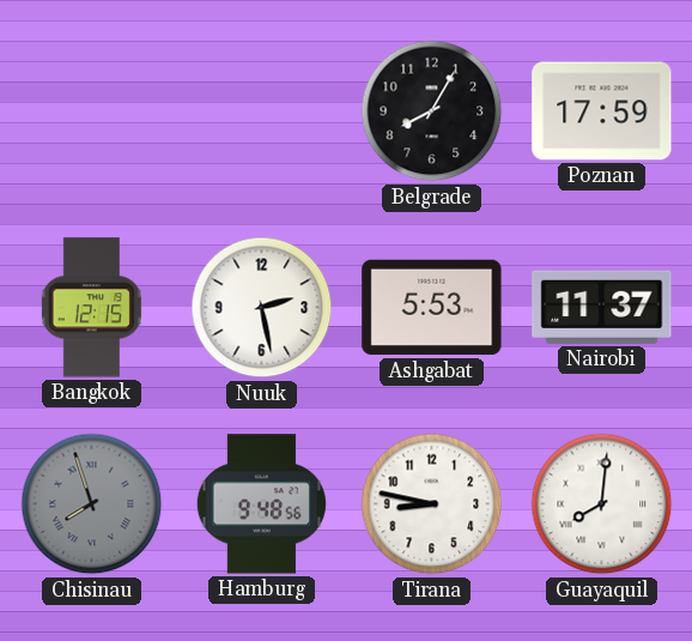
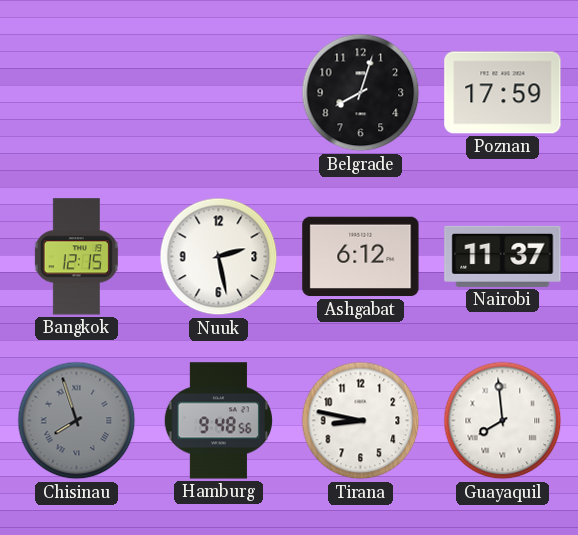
Belgrade: 8:05 -> 8:03
Ashgabat: 5:53 -> 6:12
Guayaquil: 8:01 -> 7:59
